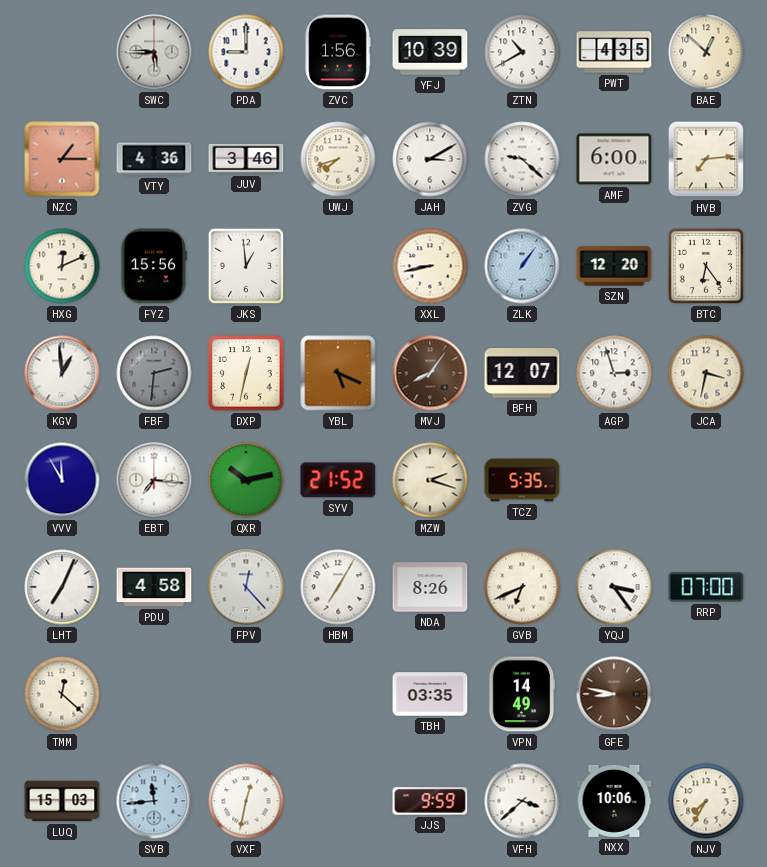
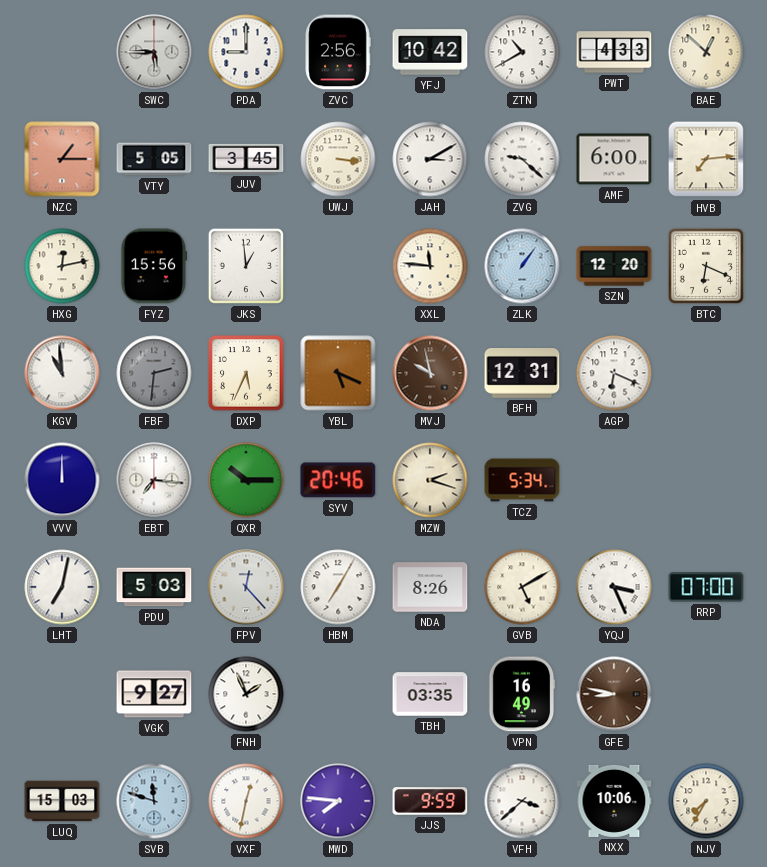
ZVC: 1:56 -> 2:56
YFJ: 10:39 -> 10:42
PWT: 4:35 -> 4:33
VTY: 4:36 -> 5:05
JUV: 3:46 -> 3:45
UWJ: 7:42 -> 3:16
HXG: 12:11 -> 12:13
XXL: 8:43 -> 11:46
BTC: 6:24 -> 6:19
KGV: 12:59 -> 10:59
DXP: 12:32 -> 5:34
MVJ: 8:06 -> 9:58
BFH: 12:07 -> 12:31
AGP: 2:57 -> 6:19
JCA: 3:32 -> none
VVV: 11:55 -> 12:00
QXR: 10:13 -> 10:15
SYV: 21:52 -> 20:46
TCZ: 5:35 -> 5:34
LHT: 7:04 -> 7:02
PDU: 4:58 -> 5:03
GVB: 6:41 -> 5:10
YQJ: 3:24 -> 3:26
TMM: 12:22 -> none
VGK: none -> 9:27
FNH: none -> 1:56
VPN: 14:49 -> 16:49
SVB: 11:44 -> 11:48
MWD: none -> 7:46
